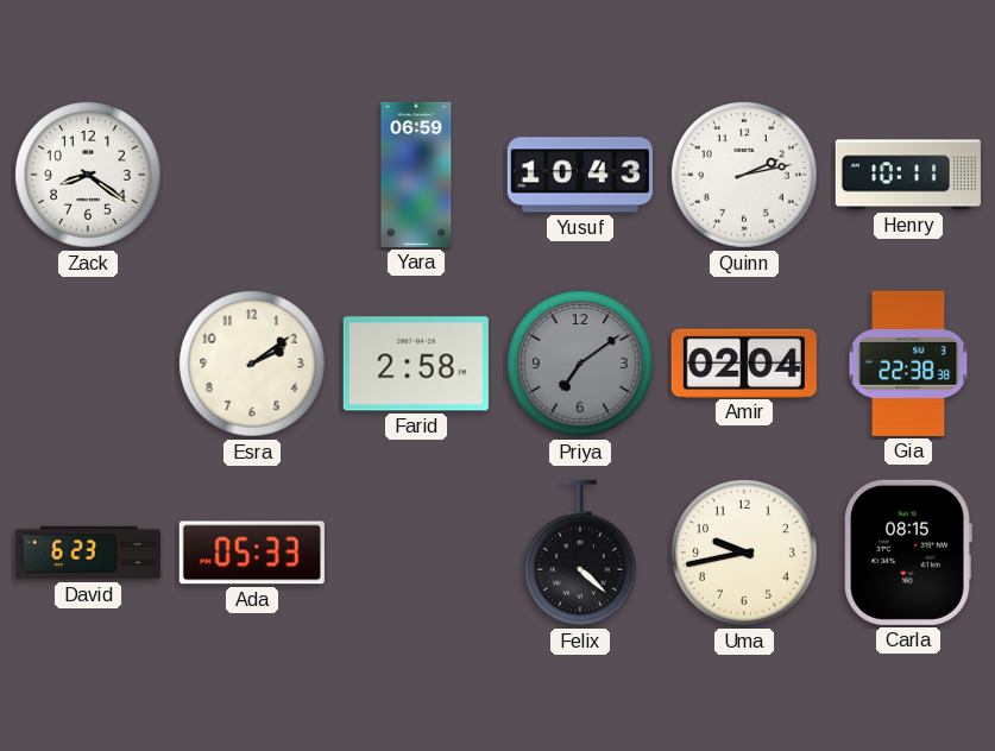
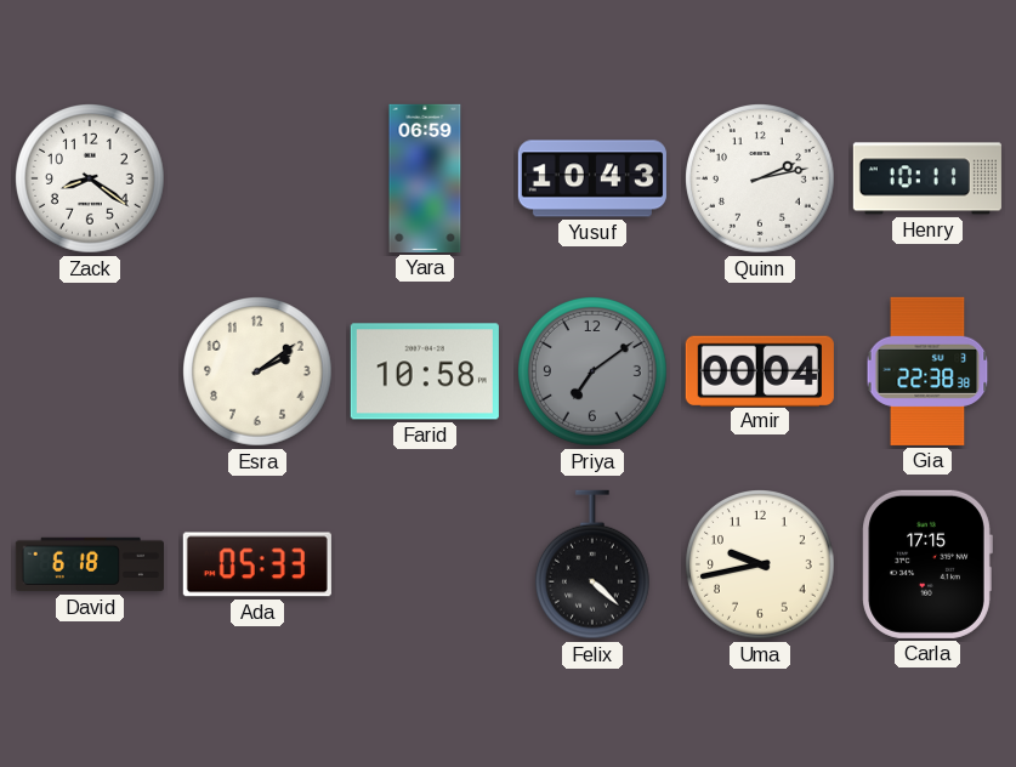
Farid: 2:58 -> 10:58
Amir: 02:04 -> 00:04
David: 6:23 -> 6:18
Carla: 08:15 -> 17:15
